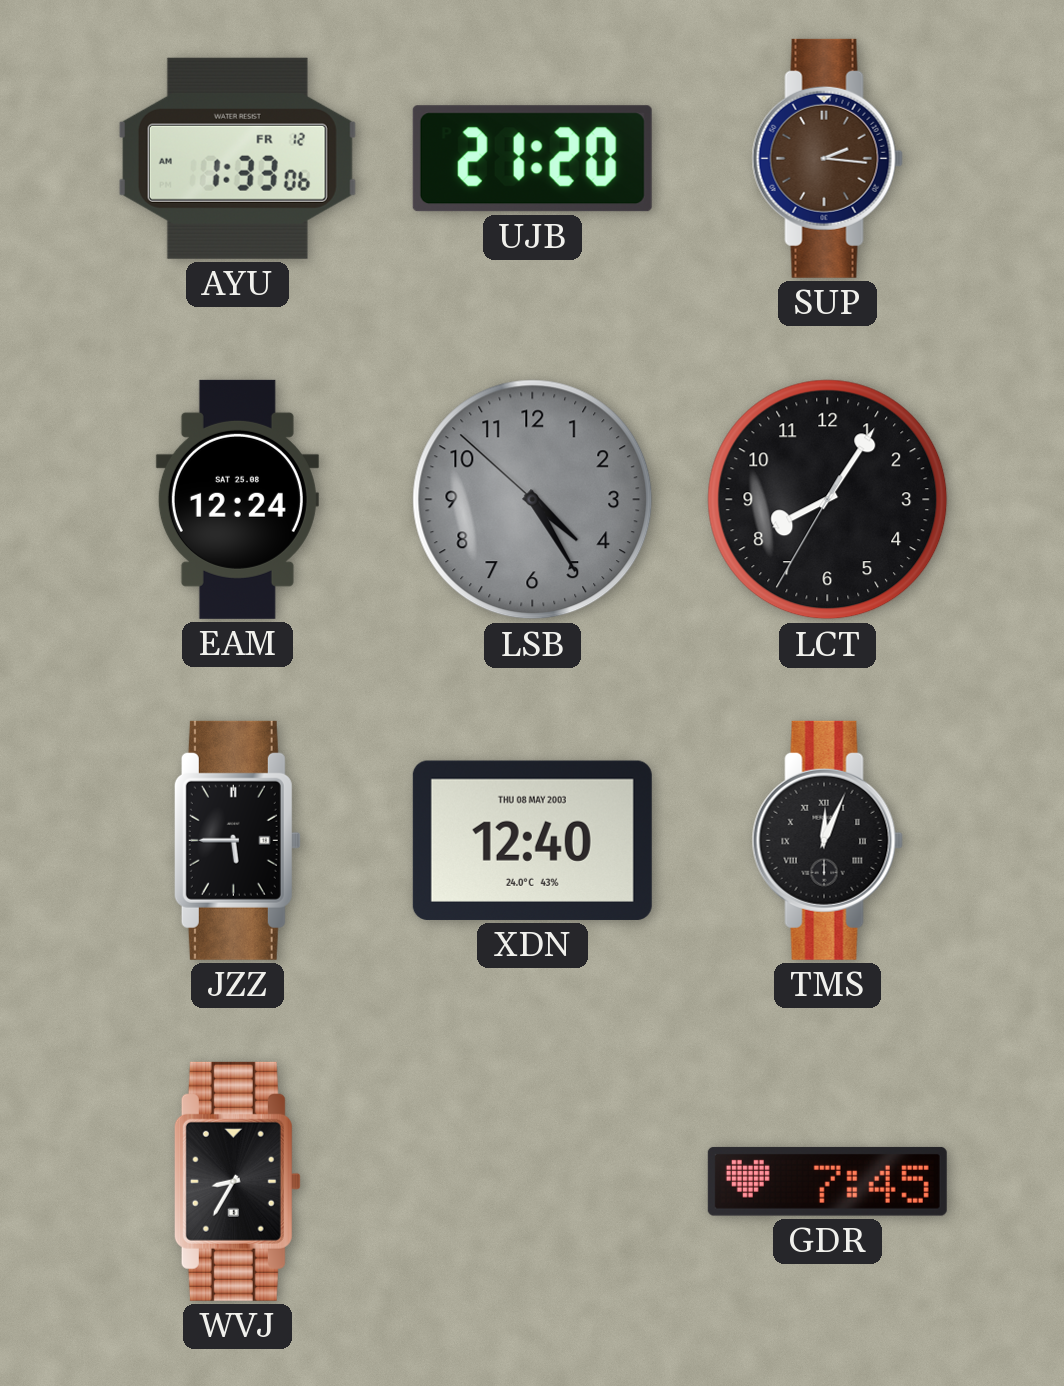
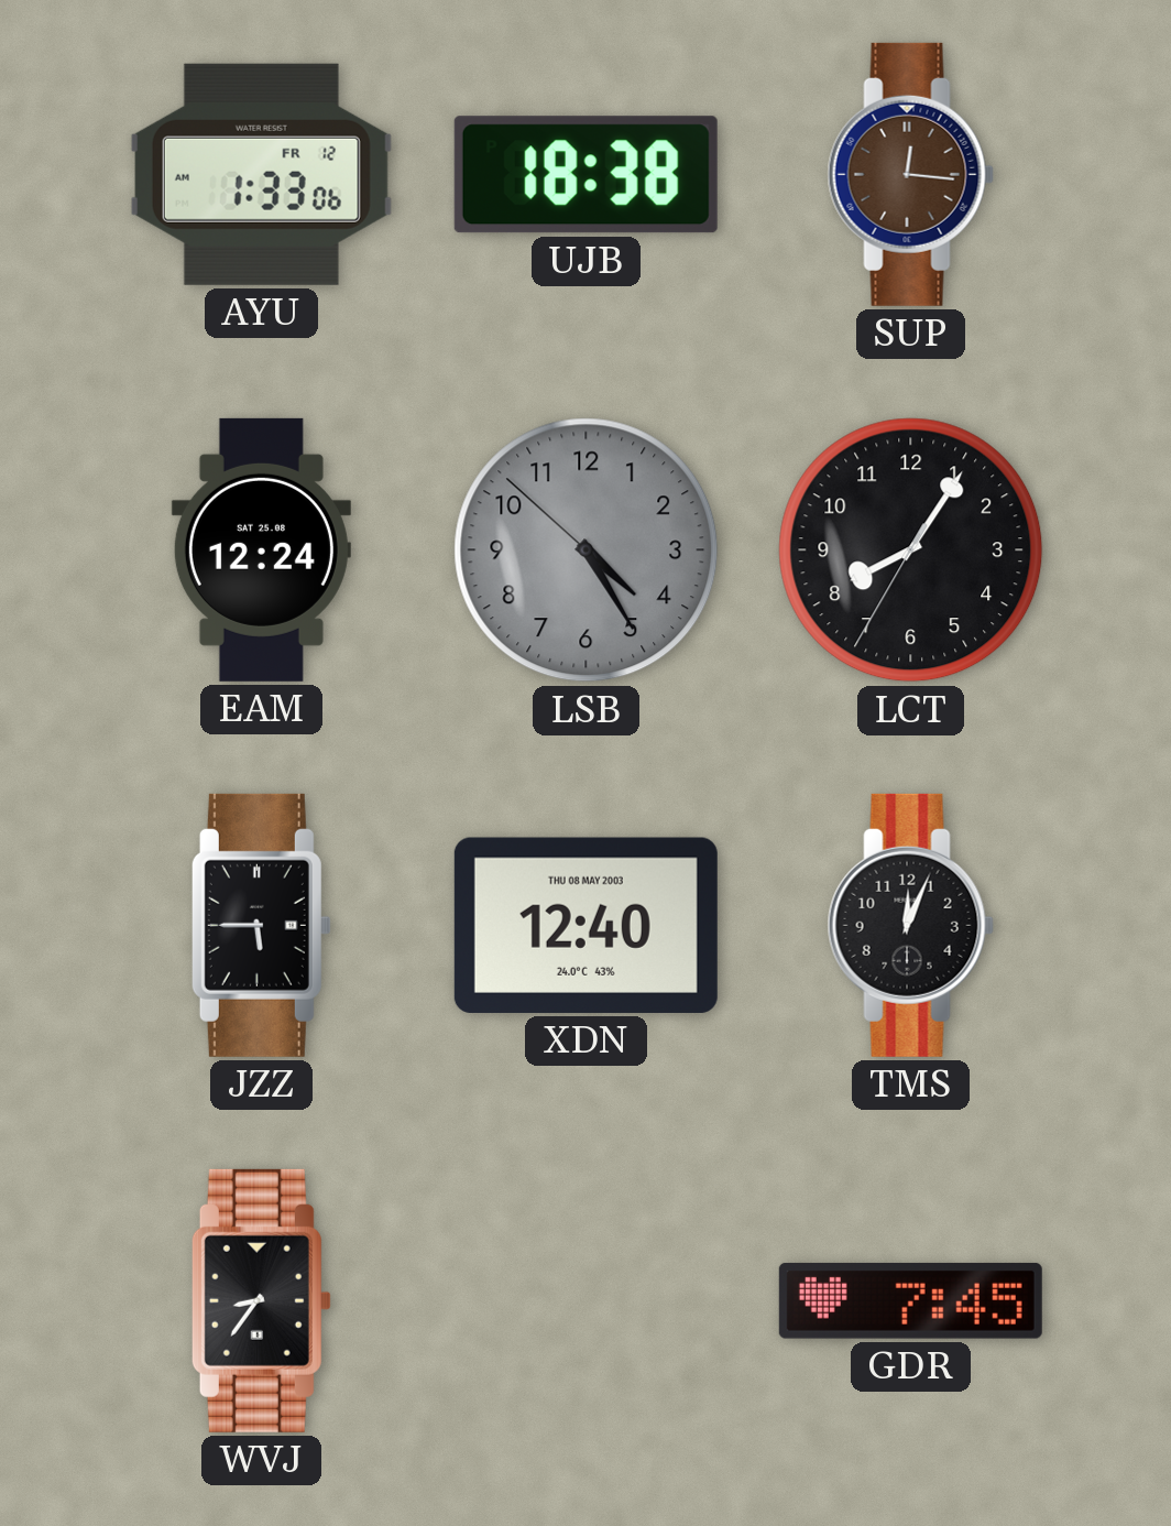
UJB: 21:20 -> 18:38
SUP: 2:16 -> 12:16
TMS numerals: Roman -> Arabic
WVJ: 8:35 -> 8:36
